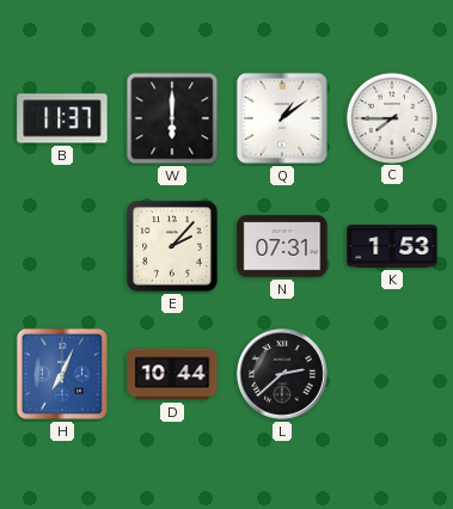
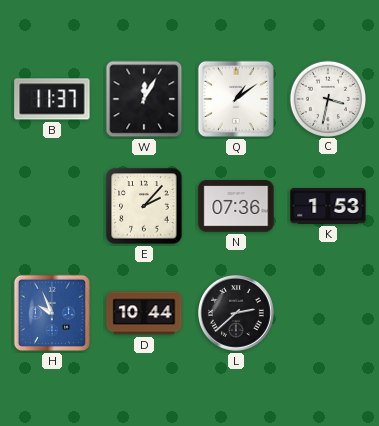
W: 6:00 -> 12:05
C: 7:45 -> 3:32
N: 07:31 -> 07:36
H: 7:04 -> 9:56
